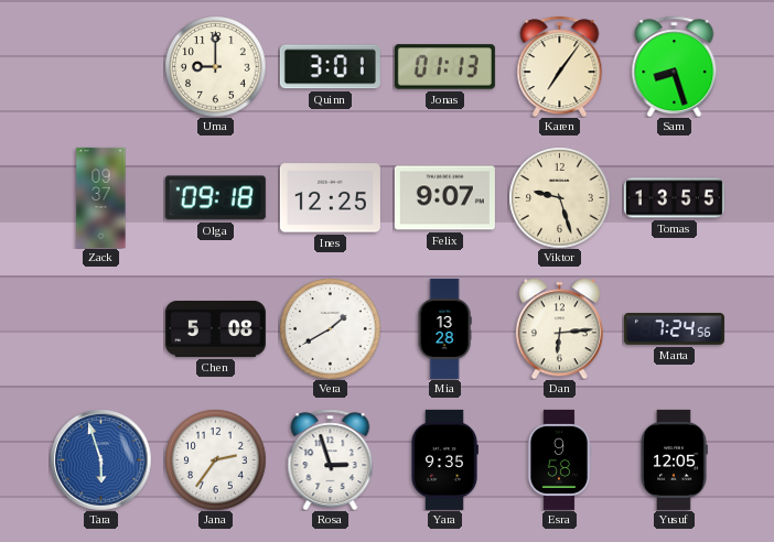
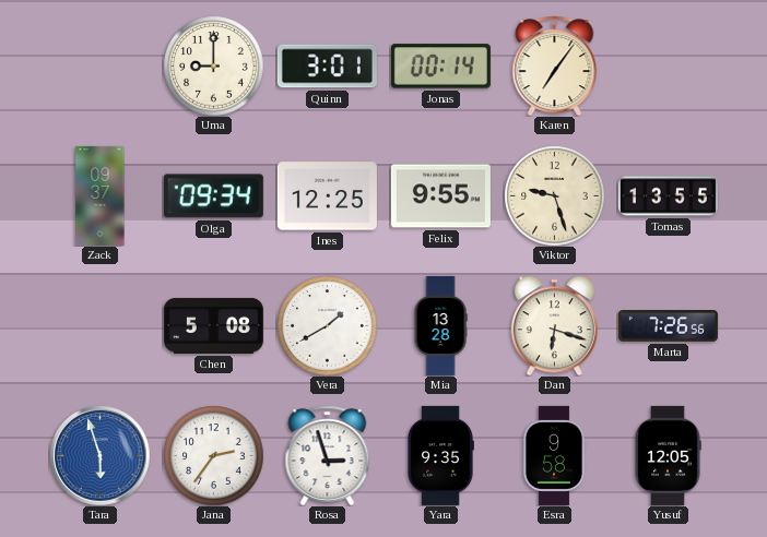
Jonas: 01:13 -> 00:14
Sam: 8:27 -> none
Olga: 09:18 -> 09:34
Felix: 9:07 -> 9:55
Dan: 6:14 -> 6:18
Marta: 7:24 -> 7:26
